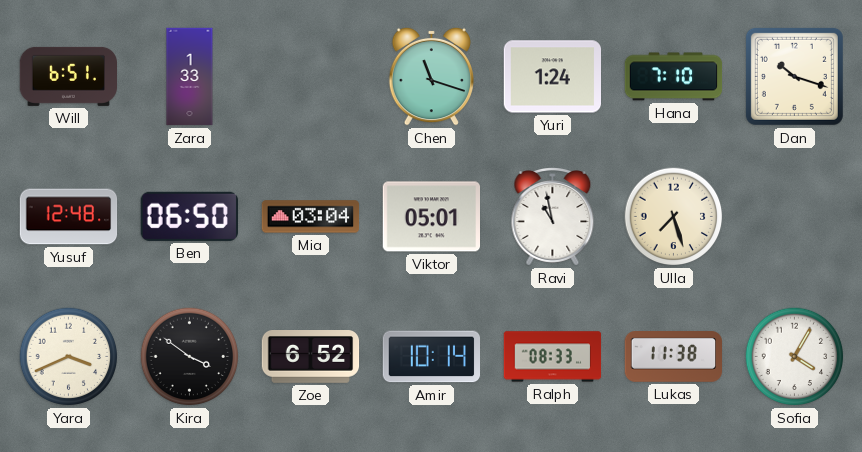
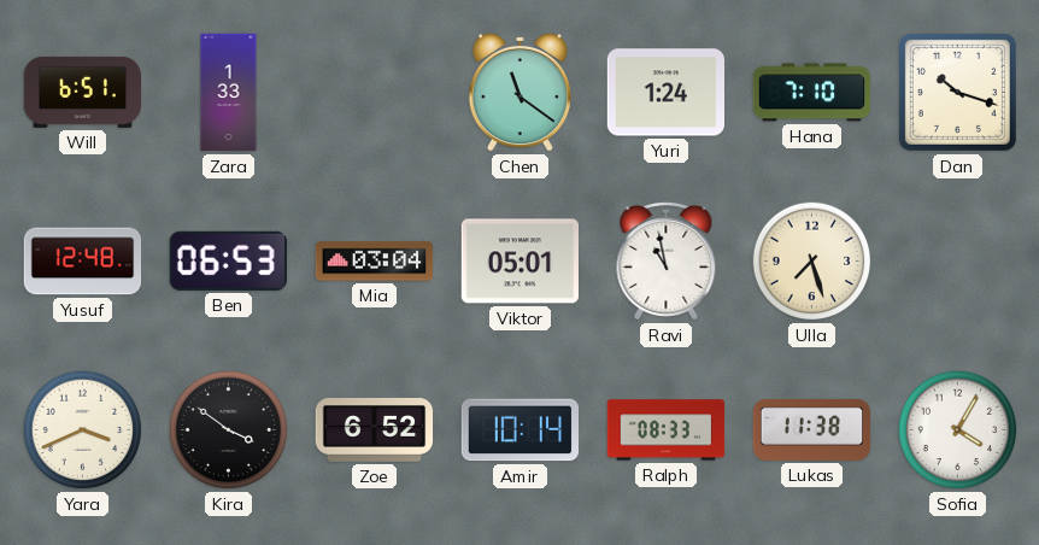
Chen: 11:18 -> 11:21
Ben: 06:50 -> 06:53
